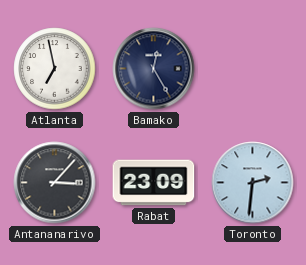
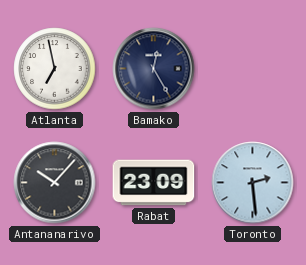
Antananarivo: 3:07 -> 10:07
Toronto: 2:31 -> 2:29
